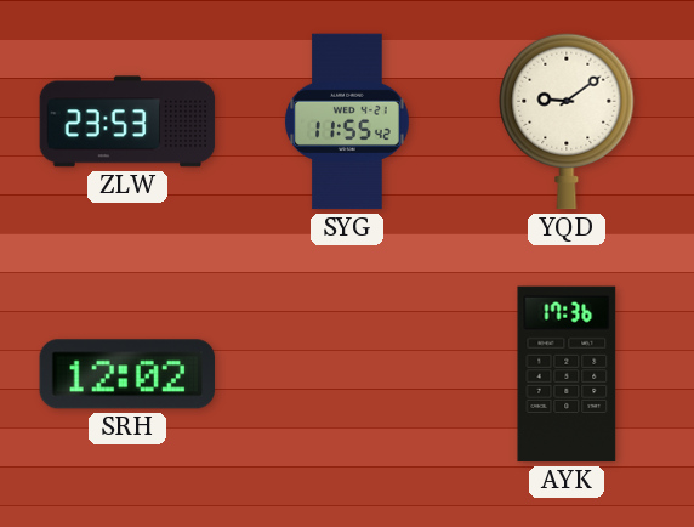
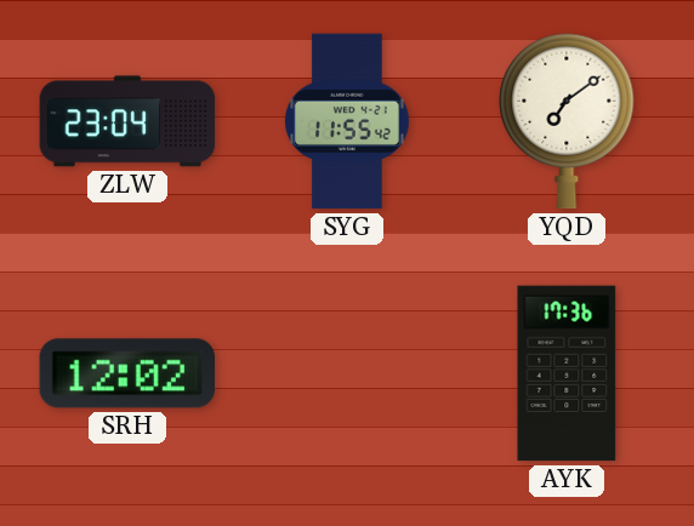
ZLW: 23:53 -> 23:04
YQD: 9:09 -> 7:09
